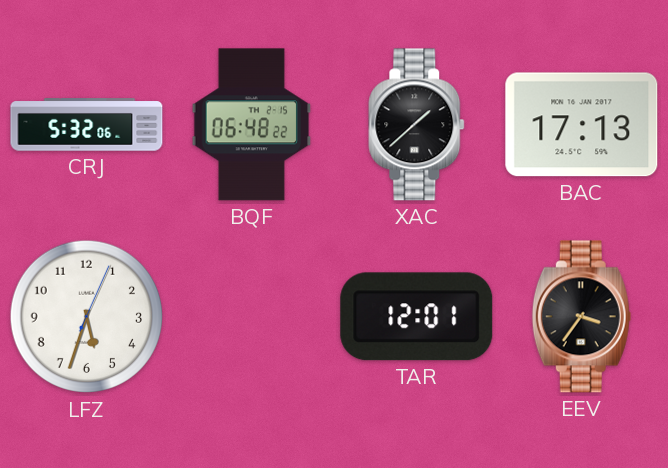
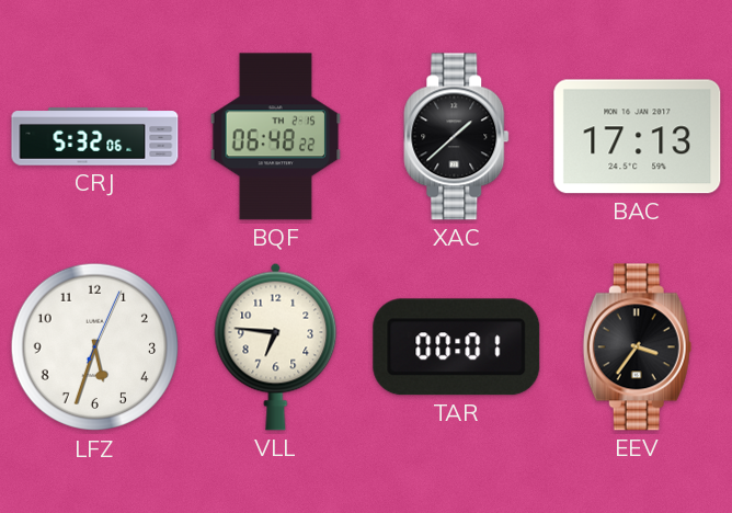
VLL: none -> 6:46
TAR: 12:01 -> 00:01
